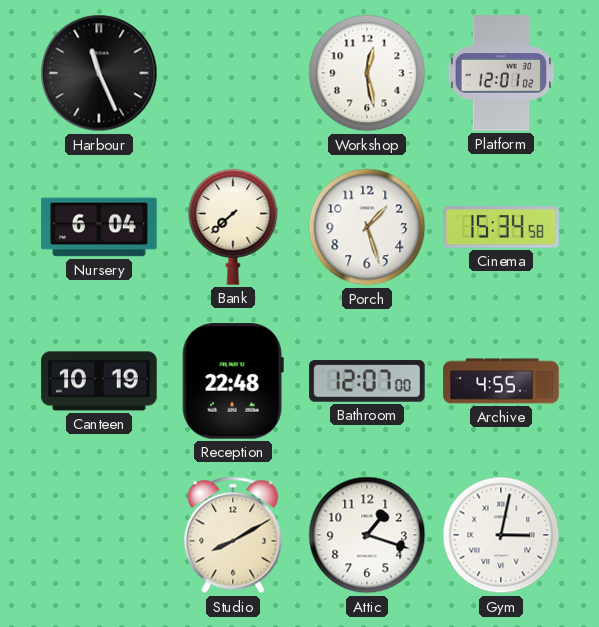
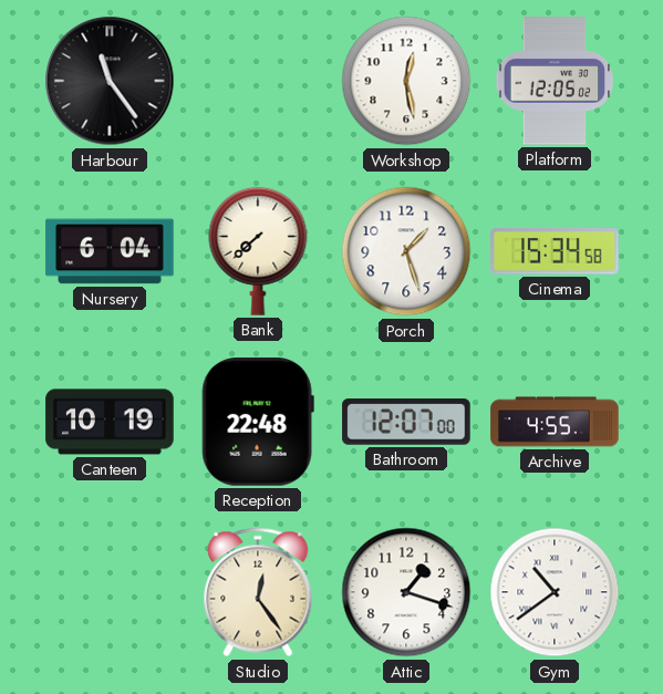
Harbour: 11:26 -> 11:24
Platform: 12:01 -> 12:05
Studio: 8:10 -> 12:24
Gym: 3:02 -> 10:39
